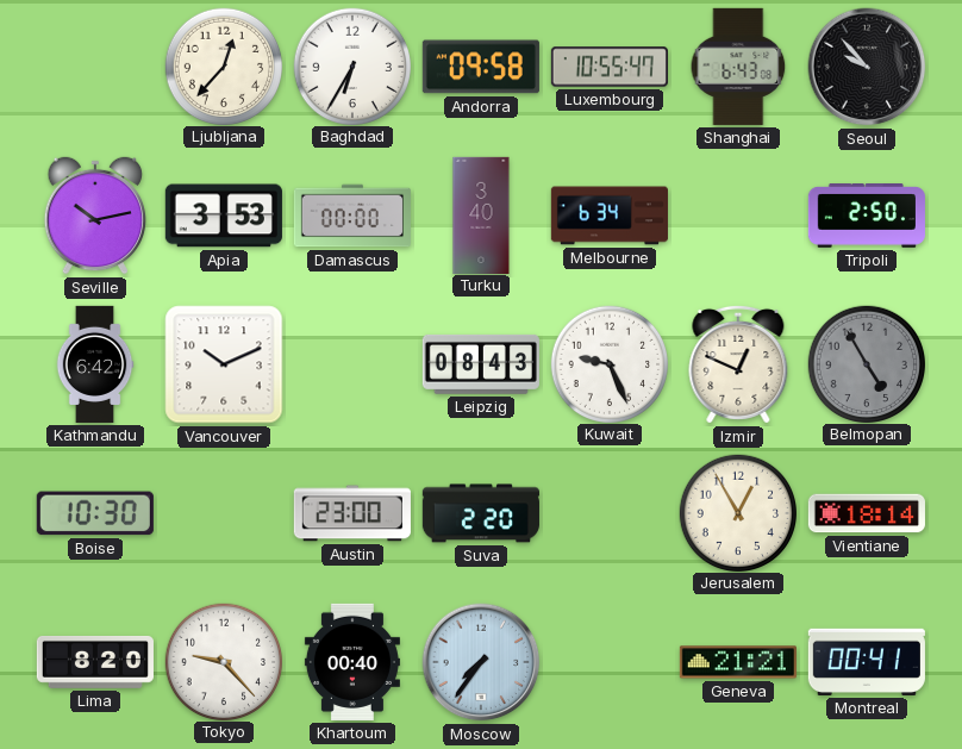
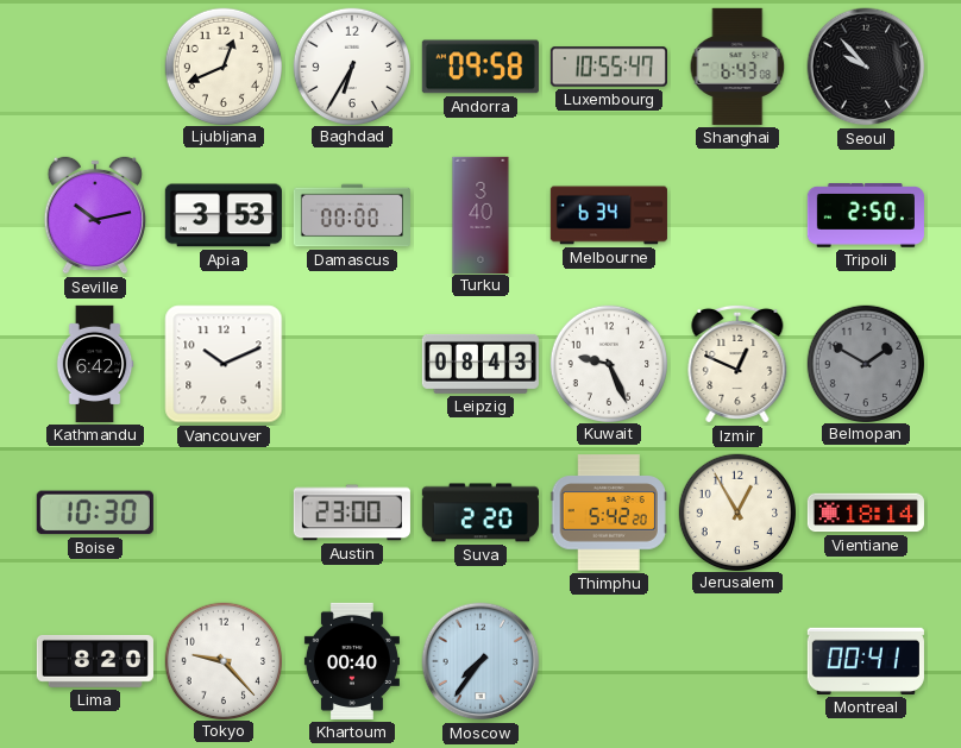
Ljubljana: 12:37 -> 12:41
Belmopan: 4:55 -> 1:50
Thimphu: none -> 5:42
Geneva: 21:21 -> none
